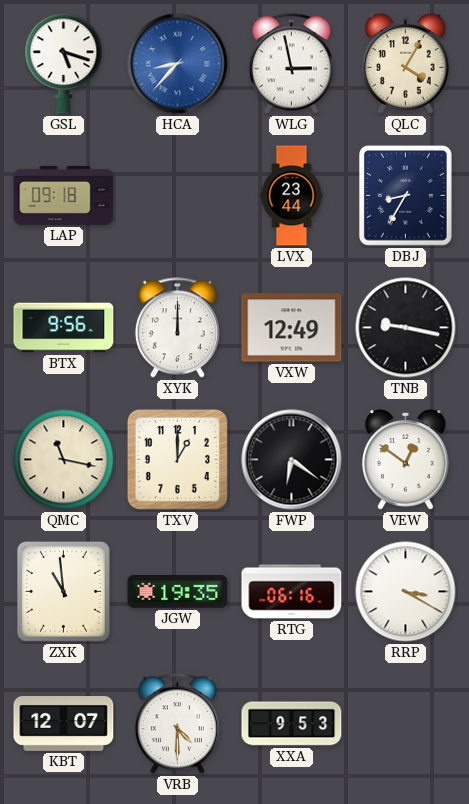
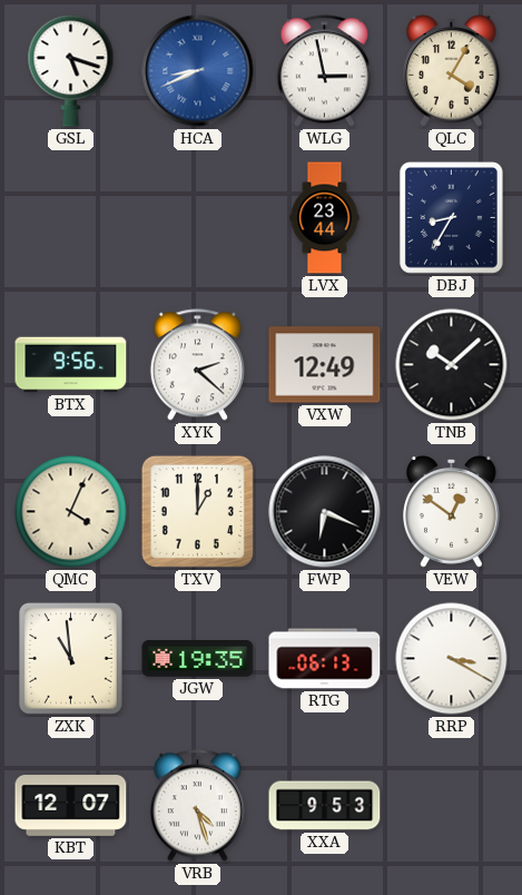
HCA: 8:37 -> 8:41
LAP: 09:18 -> none
XYK: 12:00 -> 2:22
TNB: 9:17 -> 10:08
QMC: 11:17 -> 4:04
FWP: 6:21 -> 6:19
RTG: 06:16 -> 06:13
VRB: 4:30 -> 4:27
